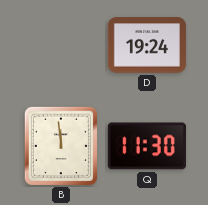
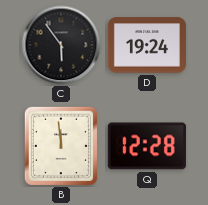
C: none -> 5:54
Q: 11:30 -> 12:28
